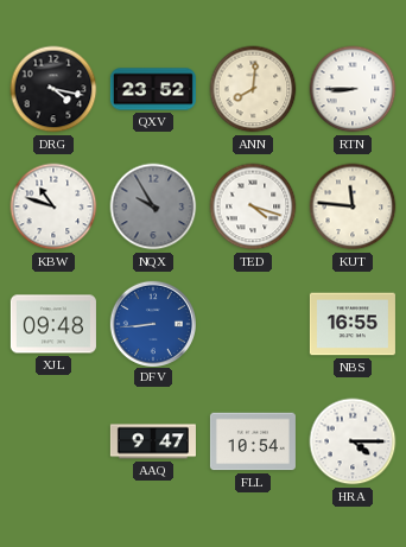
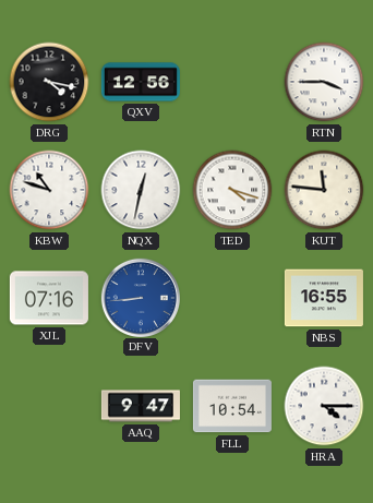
QXV: 23:52 -> 12:56
ANN: 8:01 -> none
RTN: 8:45 -> 3:45
NQX: 9:55 -> 12:32
NQX dial: grey -> white
XJL: 09:48 -> 07:16
